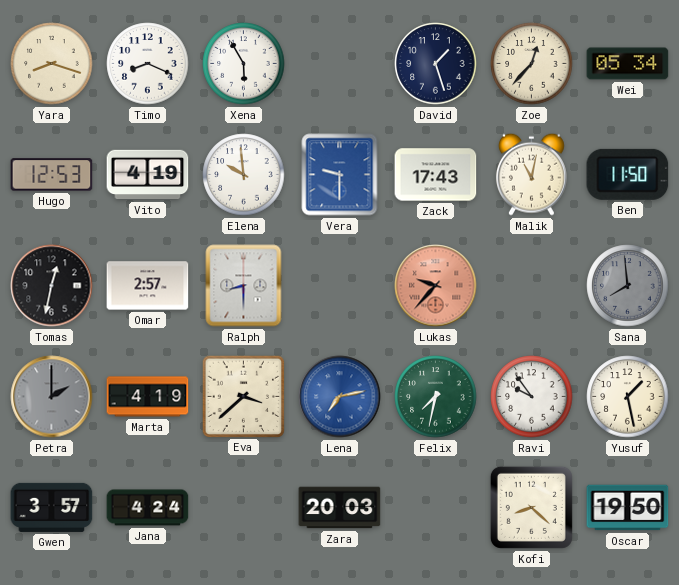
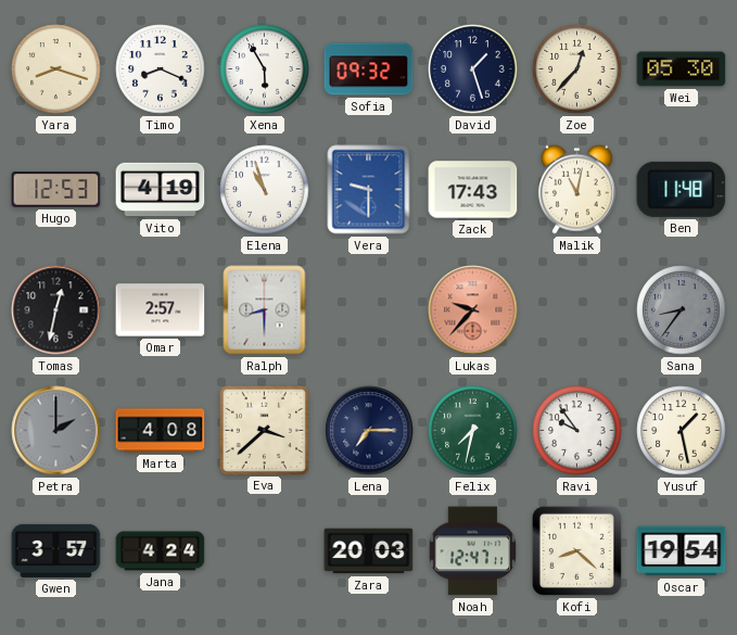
Sofia: none -> 09:32
Wei: 05:34 -> 05:30
Elena: 9:59 -> 10:57
Ben: 11:50 -> 11:48
Sana: 7:59 -> 8:36
Marta: 4:19 -> 4:08
Lena: 7:13 -> 7:15
Lena dial: blue -> navy
Noah: none -> 12:47
Oscar: 19:50 -> 19:54
